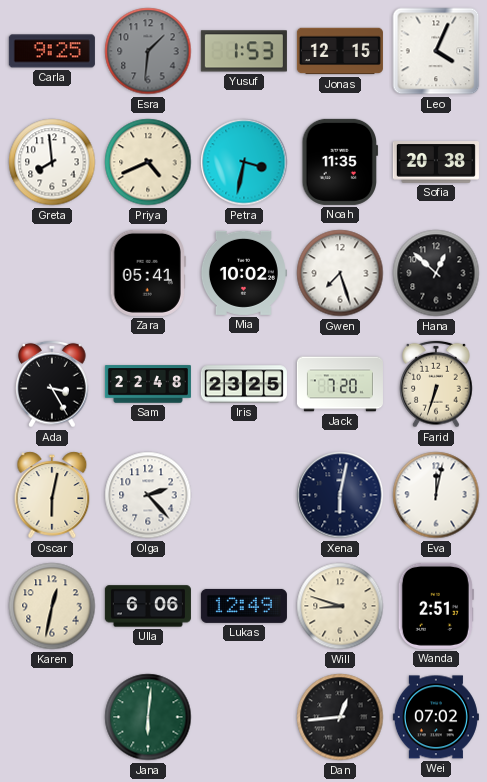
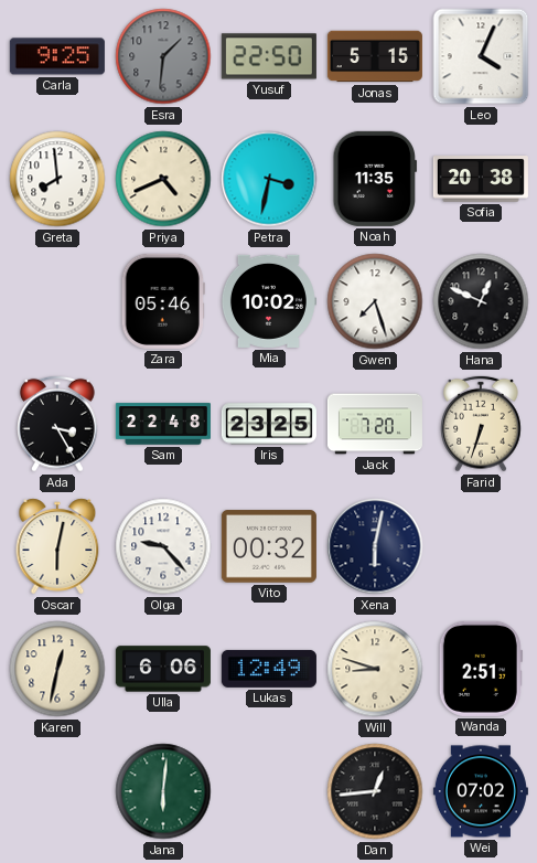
Yusuf: 1:53 -> 22:50
Jonas: 12:15 -> 5:15
Zara: 05:41 -> 05:46
Hana: 12:52 -> 12:49
Olga: 2:23 -> 9:23
Vito: none -> 00:32
Eva: 12:02 -> none
